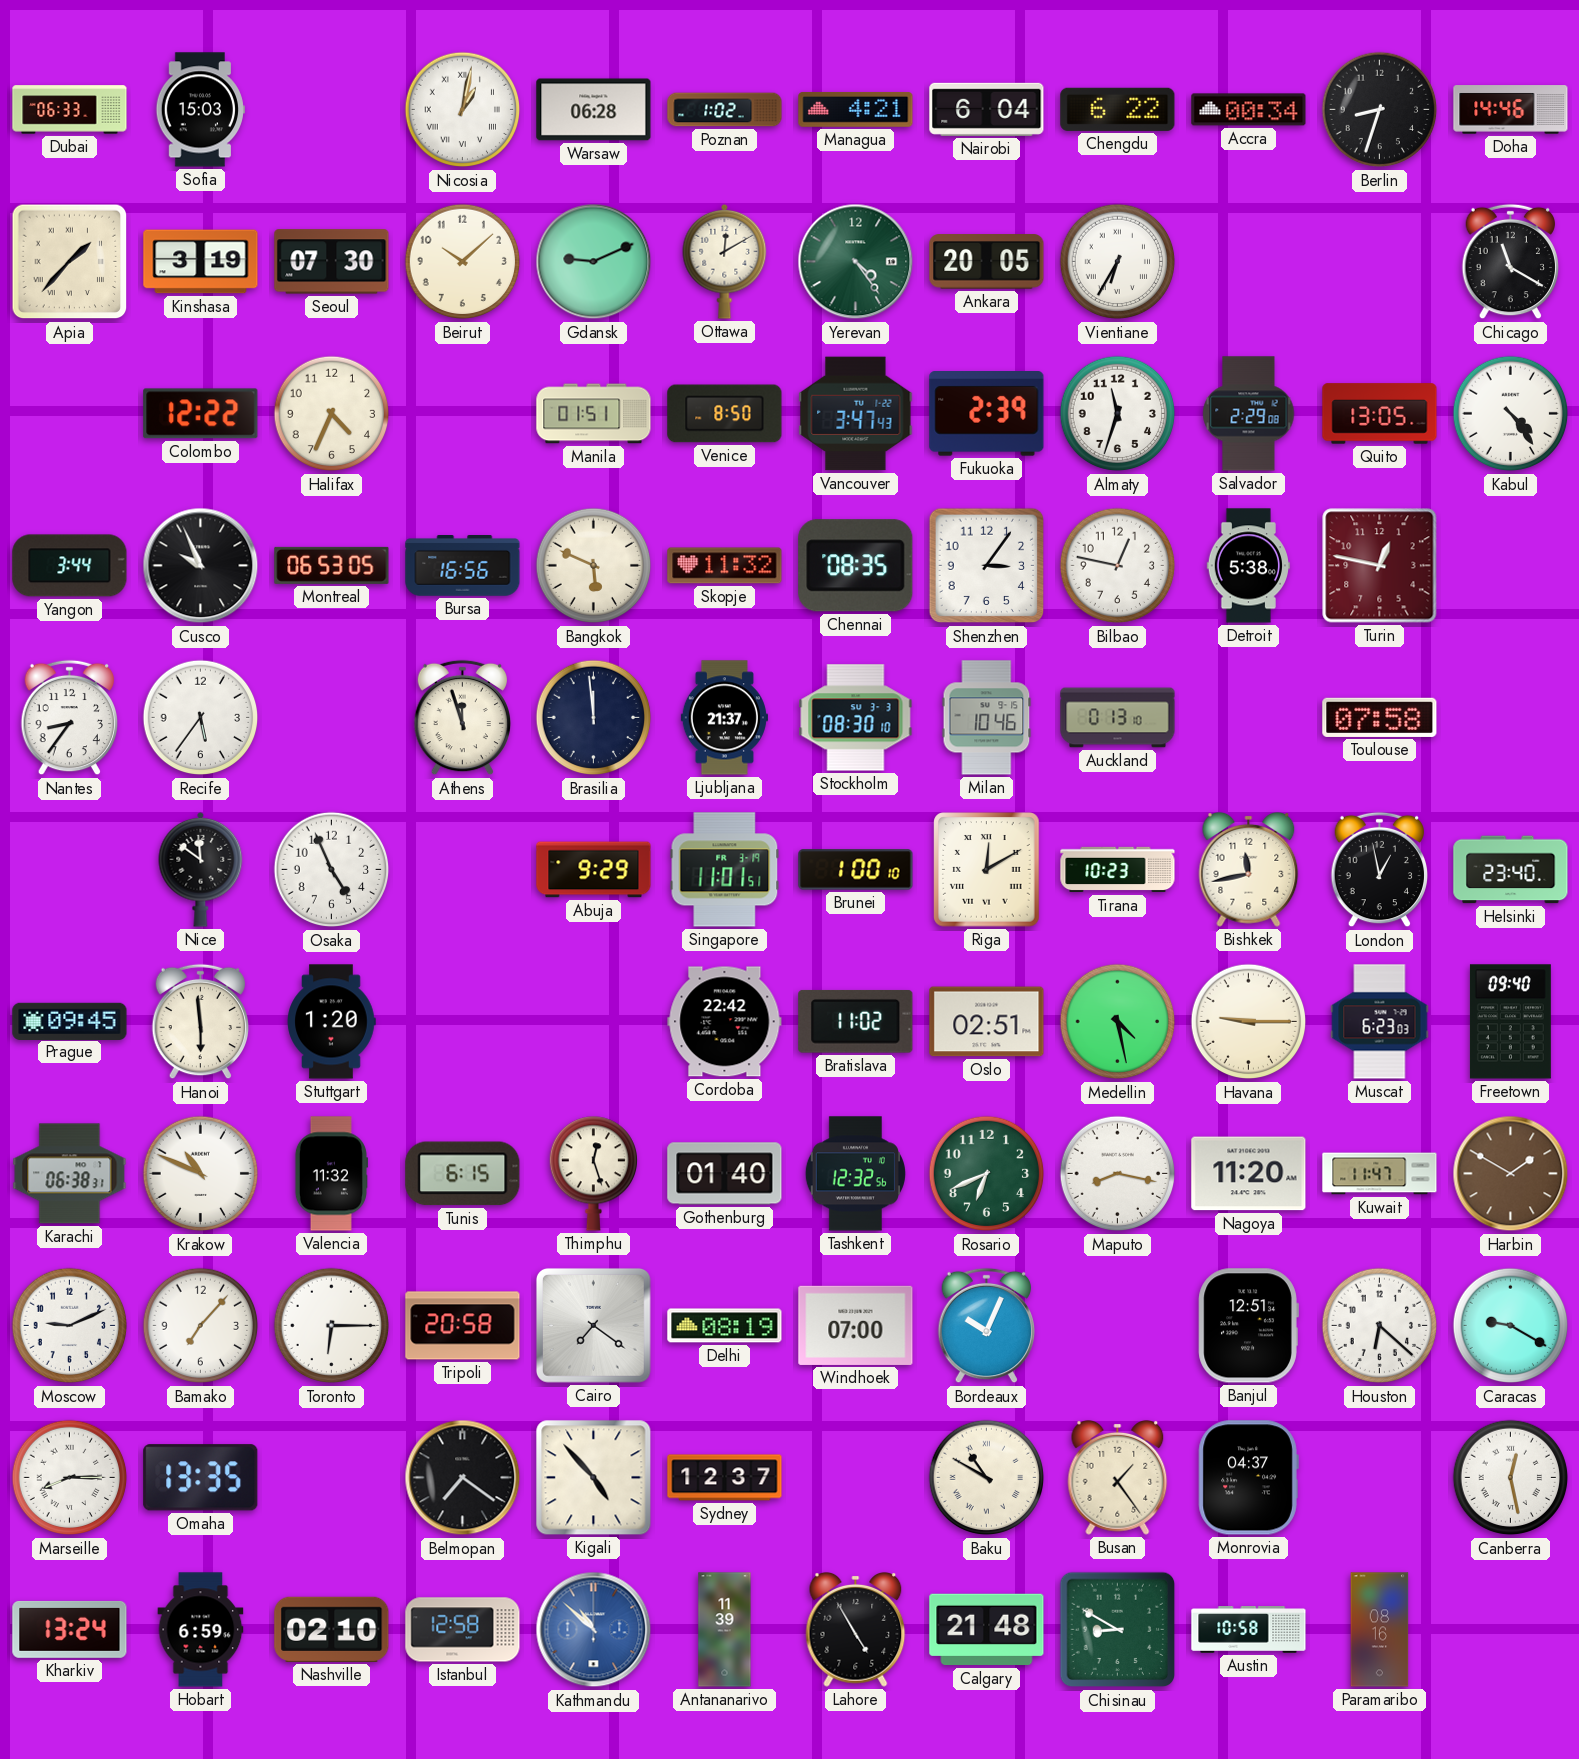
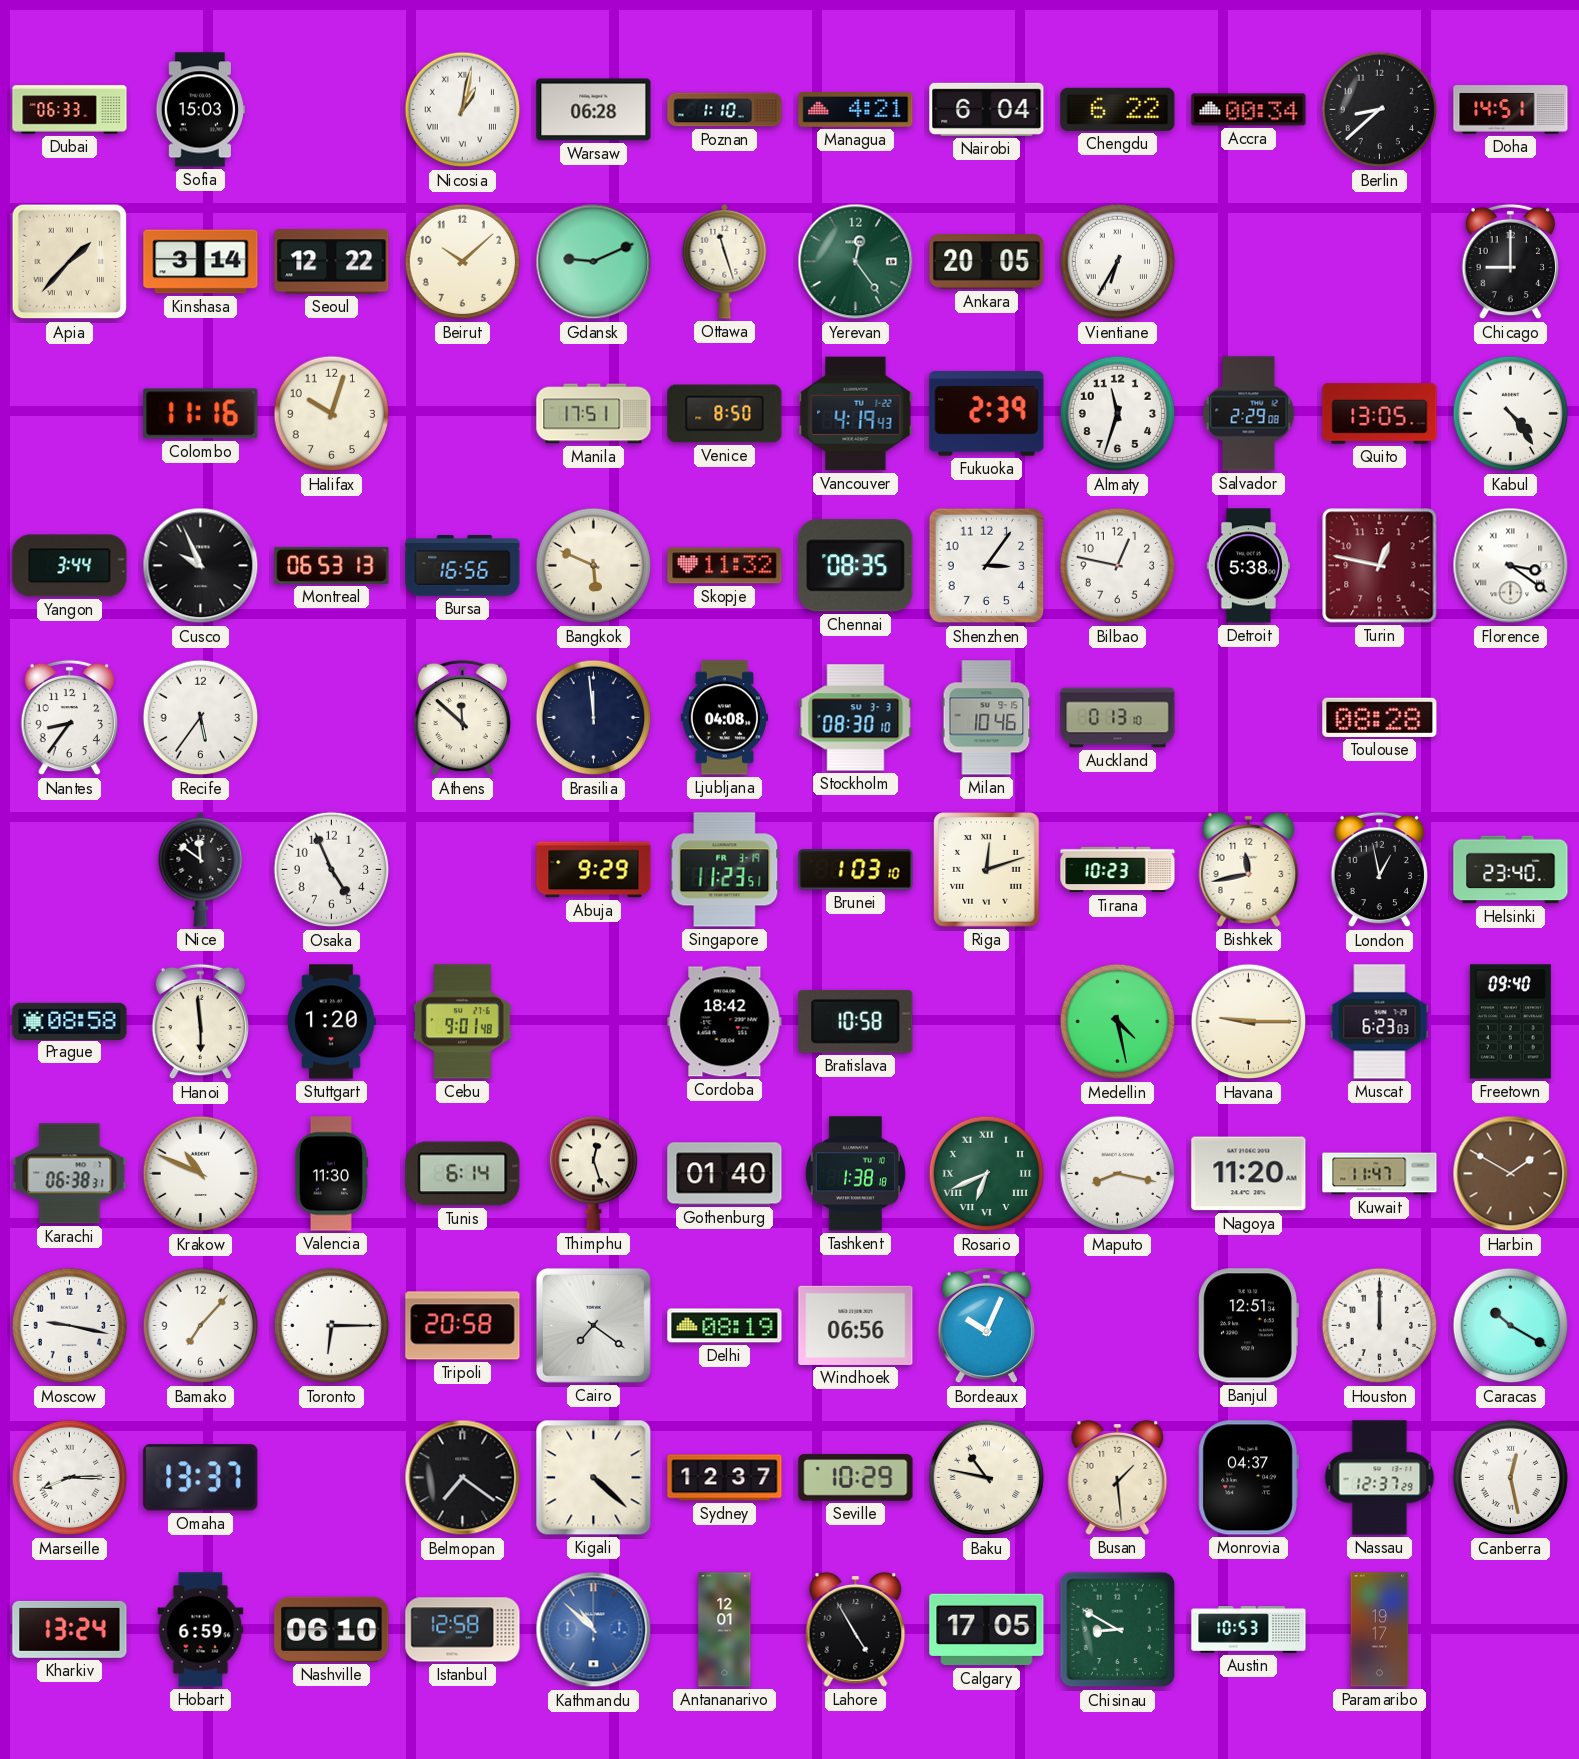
Poznan: 1:02 -> 1:10
Berlin: 8:33 -> 8:38
Doha: 14:46 -> 14:51
Kinshasa: 3:19 -> 3:14
Seoul: 07:30 -> 12:22
Ottawa: 12:10 -> 11:27
Yerevan: 4:24 -> 12:24
Chicago: 11:20 -> 9:00
Colombo: 12:22 -> 11:16
Halifax: 4:34 -> 10:03
Manila: 01:51 -> 17:51
Vancouver: 3:47 -> 4:19
Montreal: 06:53:05 -> 06:53:13
Florence: none -> 3:21
Athens: 11:57 -> 11:52
Ljubljana: 21:37 -> 04:08
Toulouse: 07:58 -> 08:28
Singapore: 11:01 -> 11:23
Brunei: 1:00 -> 1:03
Riga: 12:10 -> 12:12
Prague: 09:45 -> 08:58
Cebu: none -> 9:01
Cordoba: 22:42 -> 18:42
Bratislava: 11:02 -> 10:58
Oslo: 02:51 -> none
Valencia: 11:32 -> 11:30
Tunis: 6:15 -> 6:14
Tashkent: 12:32 -> 1:38
Rosario numerals: Arabic -> Roman
Moscow: 9:11 -> 9:17
Windhoek: 07:00 -> 06:56
Houston: 6:22 -> 12:00
Caracas: 9:20 -> 10:20
Omaha: 13:35 -> 13:37
Kigali: 4:53 -> 4:22
Seville: none -> 10:29
Baku: 10:50 -> 10:47
Busan: 1:24 -> 1:29
Nassau: none -> 12:37
Nashville: 02:10 -> 06:10
Antananarivo: 11:39 -> 12:01
Calgary: 21:48 -> 17:05
Austin: 10:58 -> 10:53
Paramaribo: 08:16 -> 19:17
